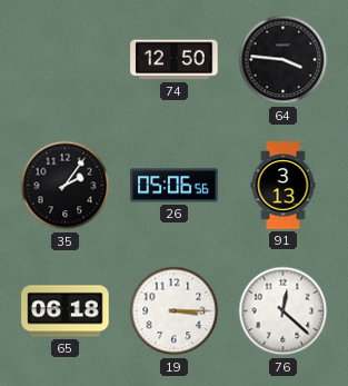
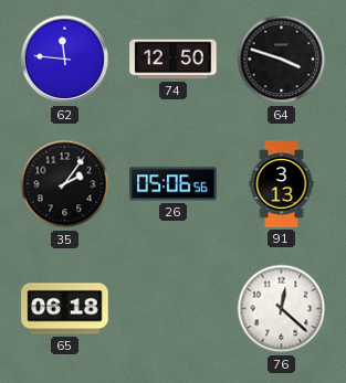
62: none -> 11:46
64: 3:46 -> 3:48
19: 3:15 -> none
